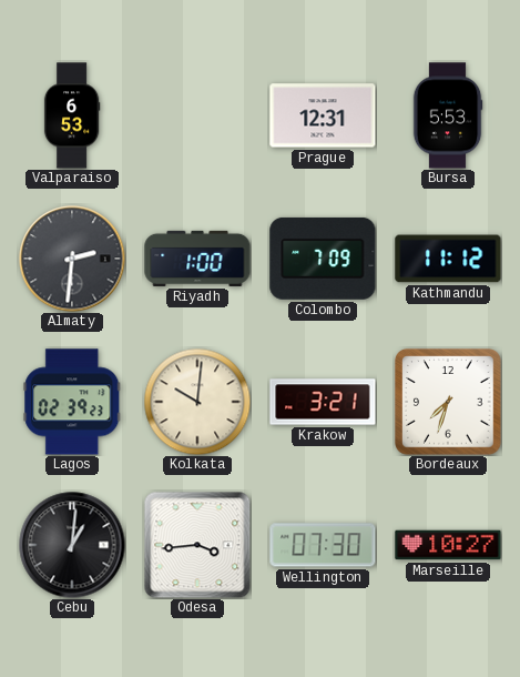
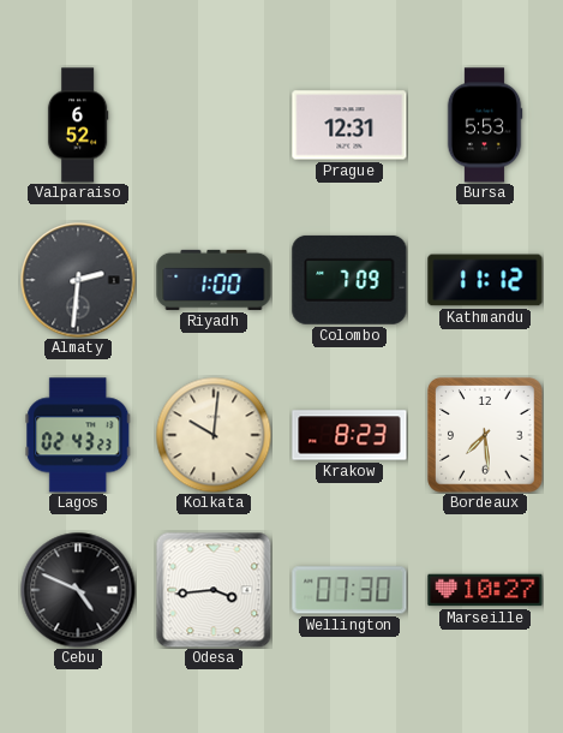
Valparaiso: 6:53 -> 6:52
Lagos: 02:39 -> 02:43
Krakow: 3:21 -> 8:23
Bordeaux: 7:33 -> 7:29
Cebu: 1:01 -> 4:49
